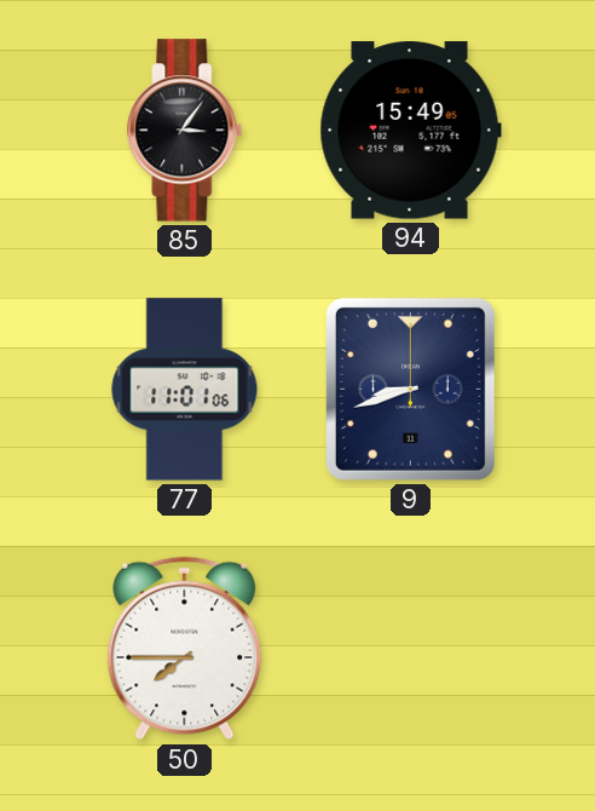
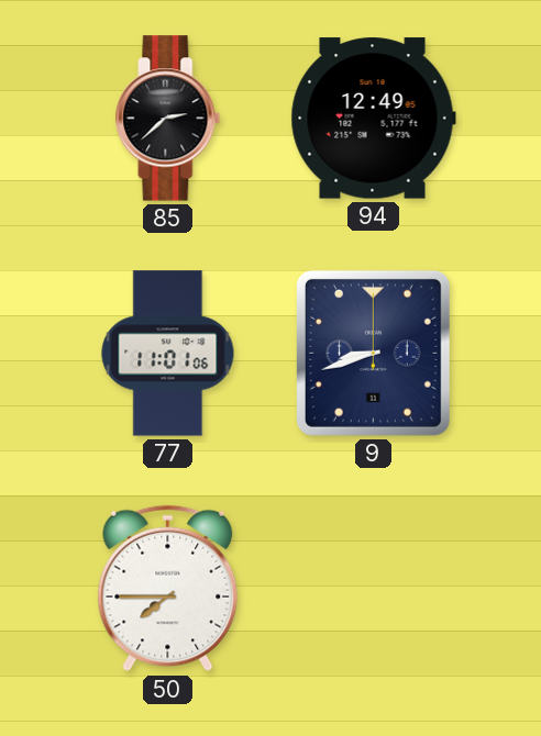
85: 3:06 -> 2:38
94: 15:49 -> 12:49
